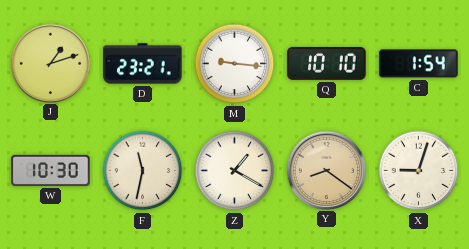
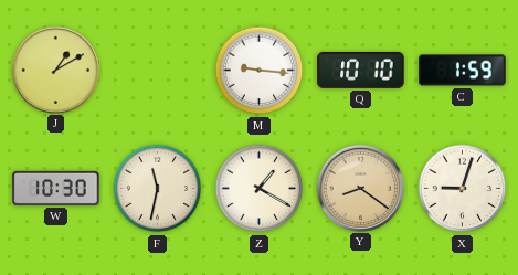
J: 1:12 -> 1:10
D: 23:21 -> none
C: 1:54 -> 1:59
